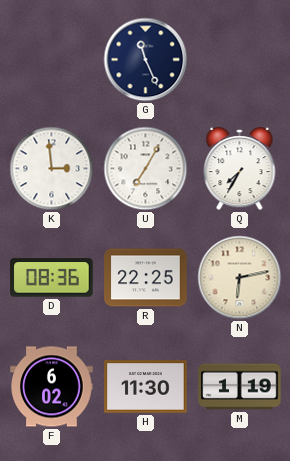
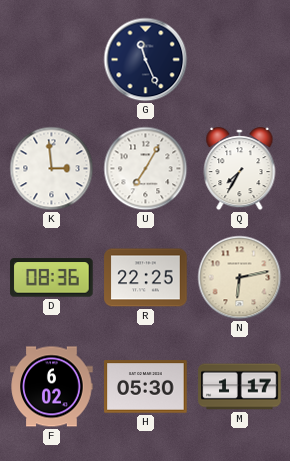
H: 11:30 -> 05:30
M: 1:19 -> 1:17
